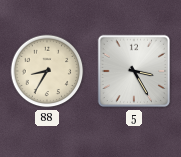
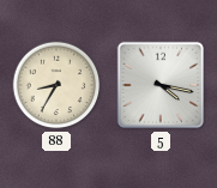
5: 3:25 -> 4:17
